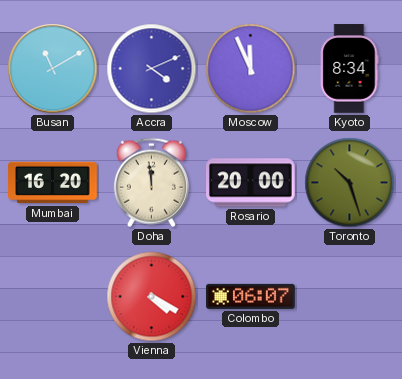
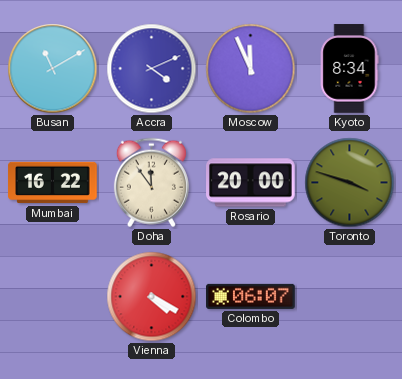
Mumbai: 16:20 -> 16:22
Doha: 11:59 -> 11:54
Toronto: 10:27 -> 3:48
